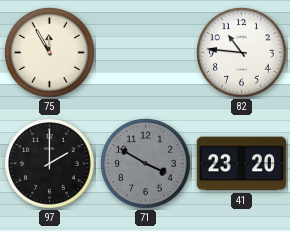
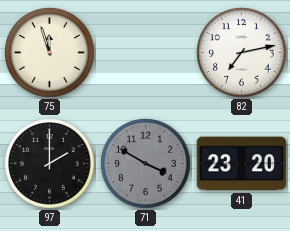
75: 11:55 -> 11:57
82: 10:46 -> 7:13
